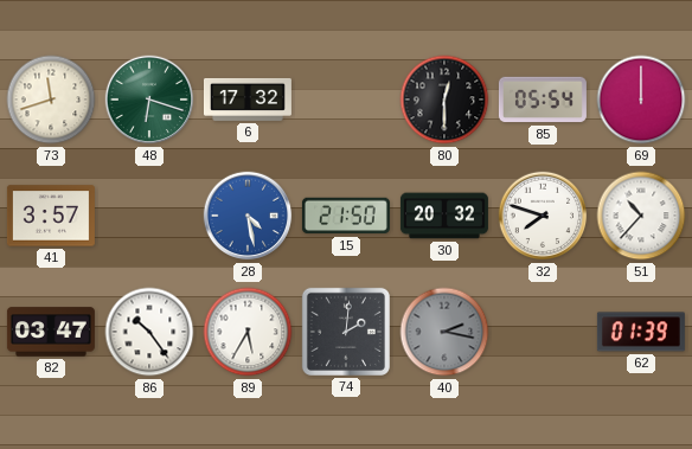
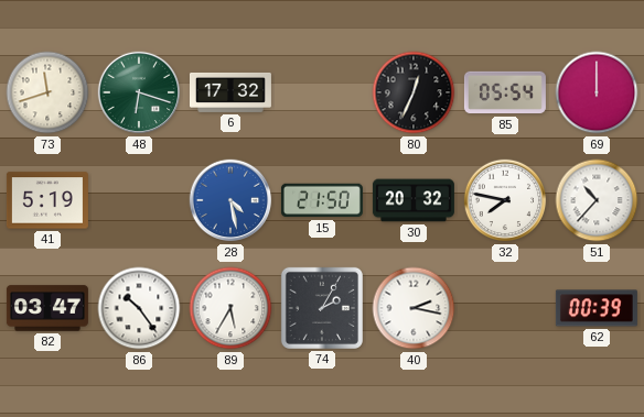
80: 12:30 -> 12:34
41: 3:57 -> 5:19
32: 7:48 -> 7:47
74: 2:01 -> 2:05
40 dial: grey -> white
62: 01:39 -> 00:39
